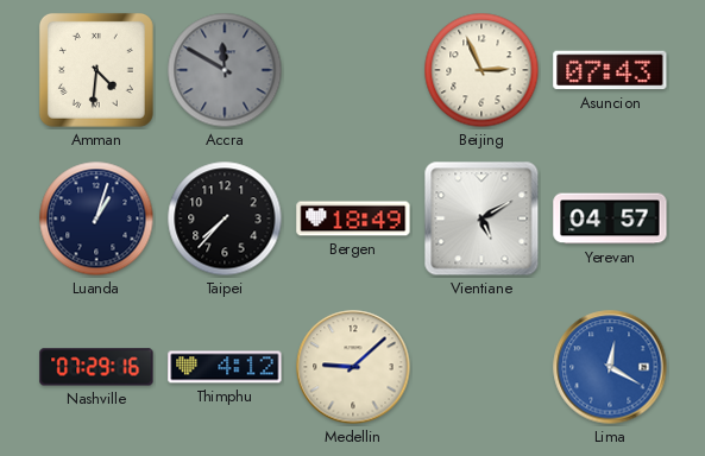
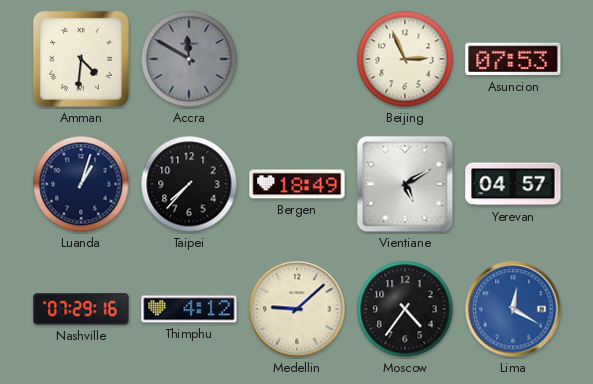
Asuncion: 07:43 -> 07:53
Moscow: none -> 4:36
